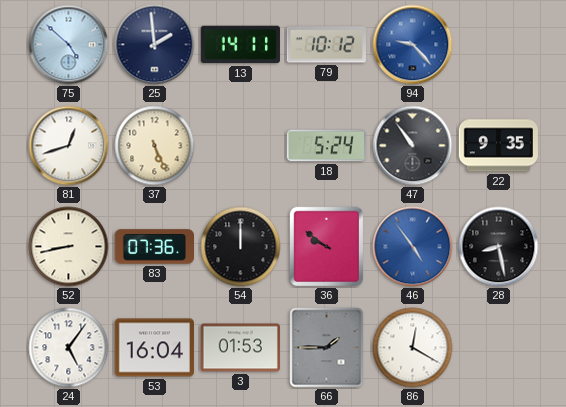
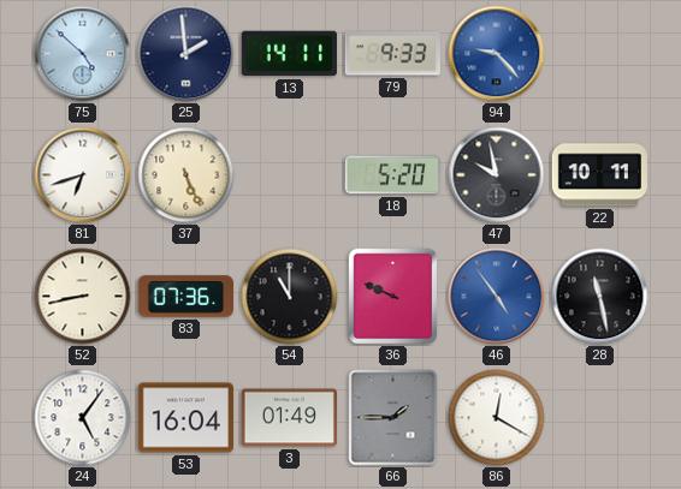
79: 10:12 -> 9:33
81: 12:42 -> 6:42
18: 5:24 -> 5:20
47: 10:54 -> 9:58
22: 9:35 -> 10:11
54: 12:00 -> 11:00
36: 9:51 -> 9:49
28: 8:28 -> 11:28
3: 01:53 -> 01:49
